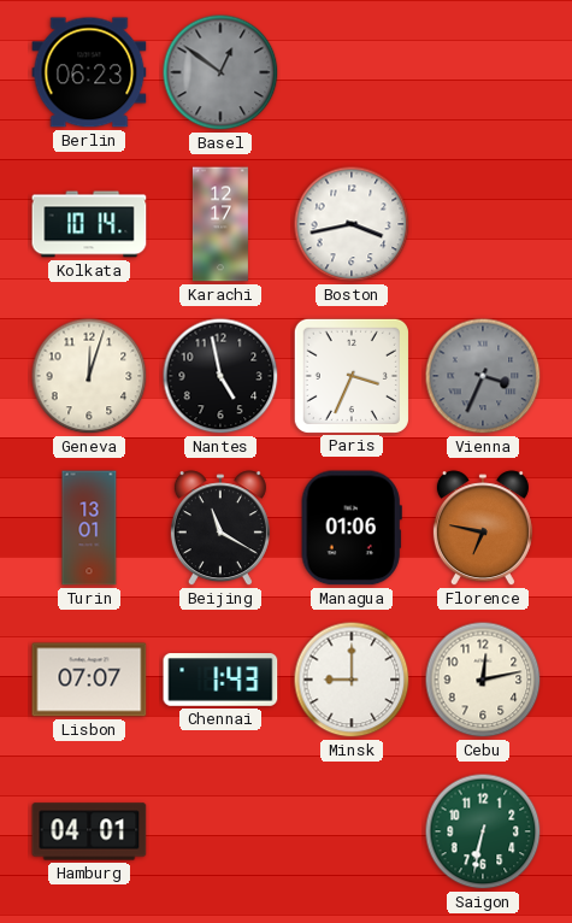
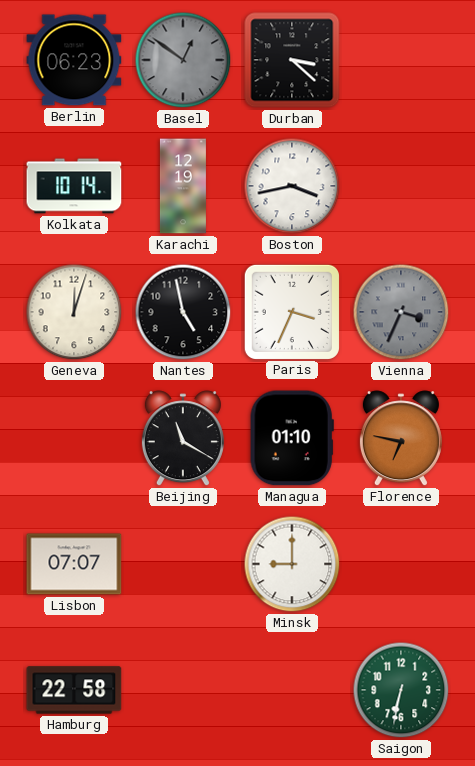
Durban: none -> 3:22
Karachi: 12:17 -> 12:19
Turin: 13:01 -> none
Managua: 01:06 -> 01:10
Chennai: 1:43 -> none
Cebu: 12:13 -> none
Hamburg: 04:01 -> 22:58
